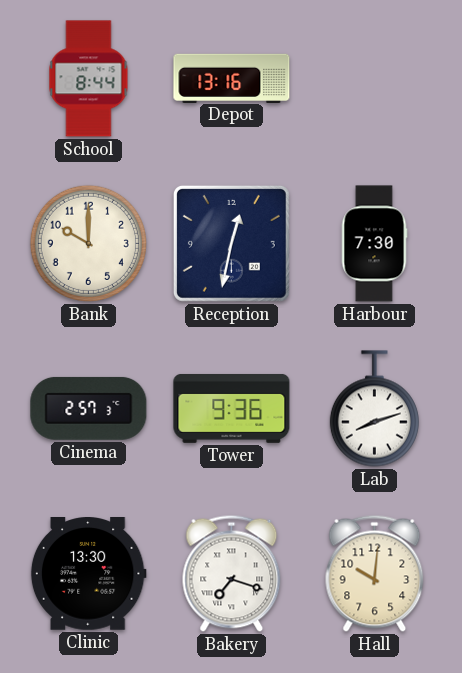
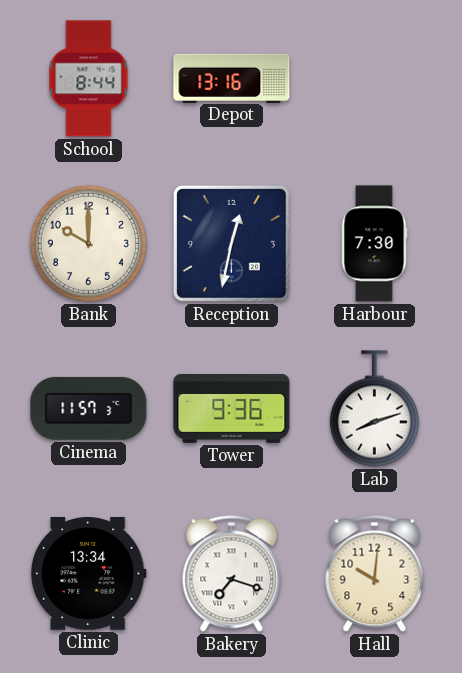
Cinema: 2:57 -> 11:57
Clinic: 13:30 -> 13:34
